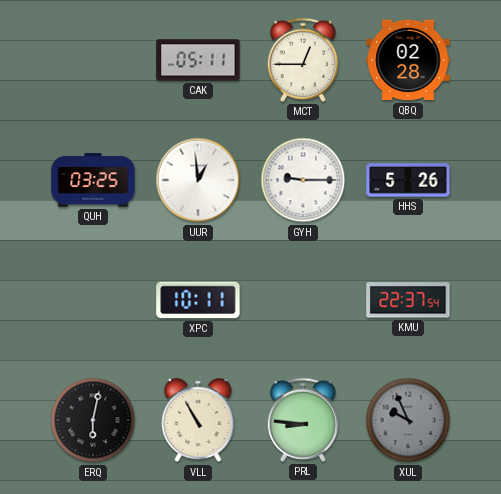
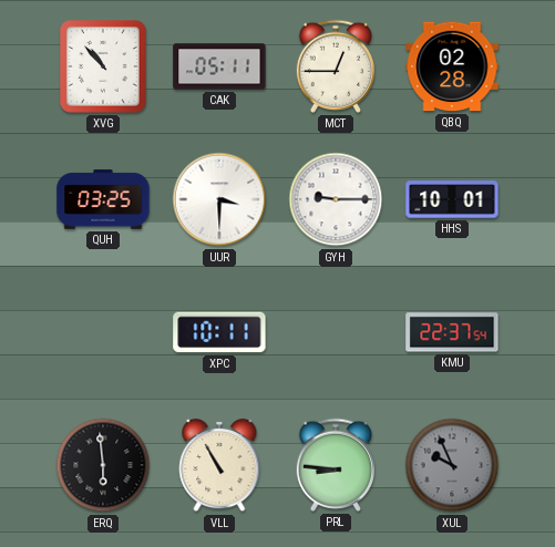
XVG: none -> 10:53
UUR: 12:59 -> 3:30
HHS: 5:26 -> 10:01
ERQ: 6:02 -> 5:59
